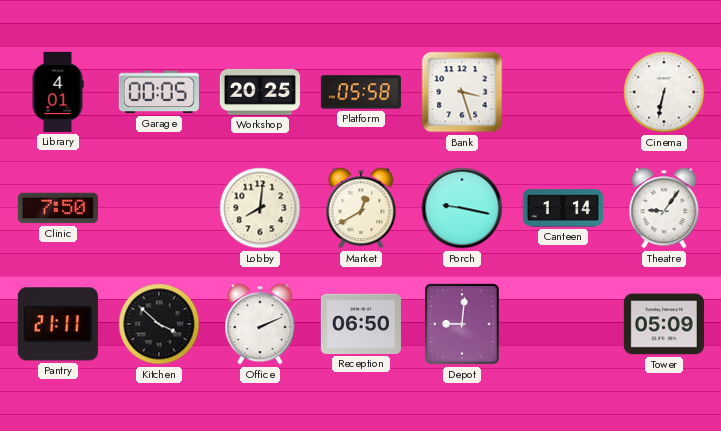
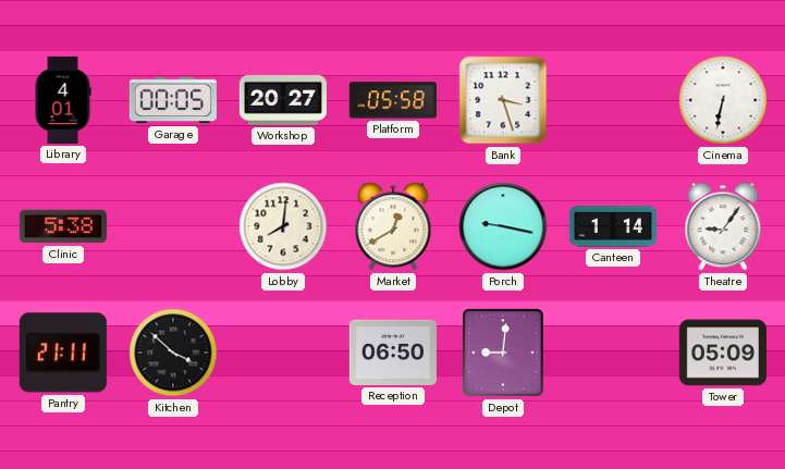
Workshop: 20:25 -> 20:27
Clinic: 7:50 -> 5:38
Office: 2:11 -> none
